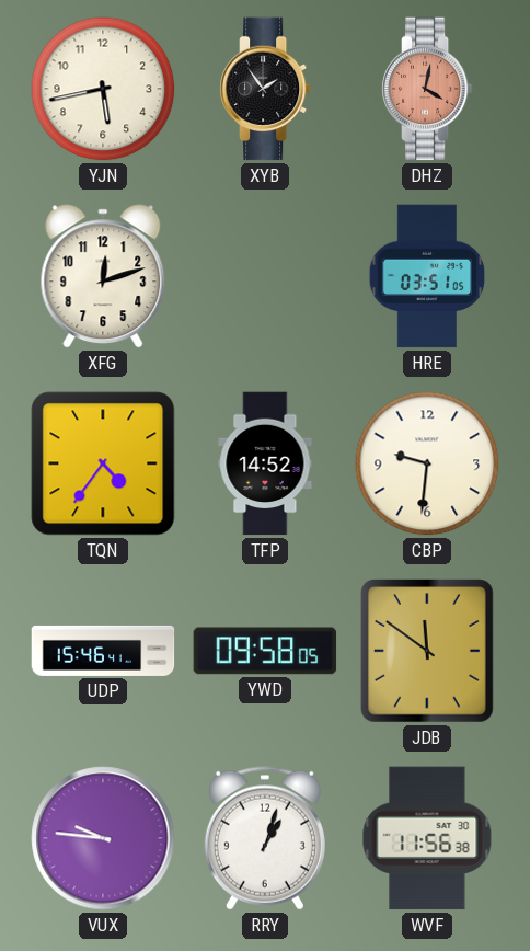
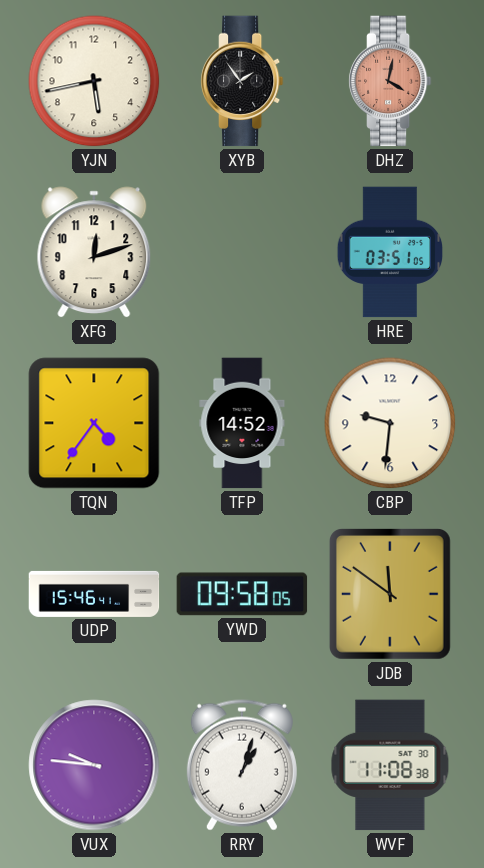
WVF: 11:56 -> 11:08
